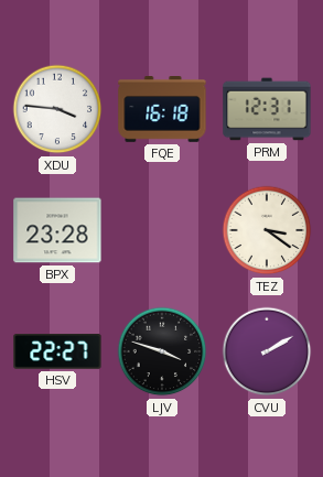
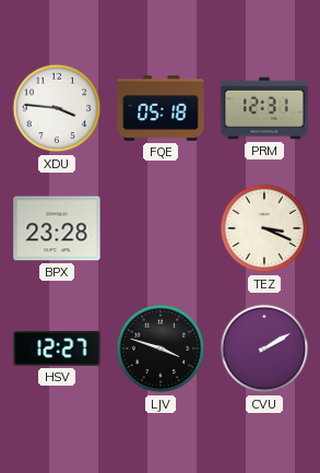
FQE: 16:18 -> 05:18
TEZ: 3:21 -> 3:19
HSV: 22:27 -> 12:27
